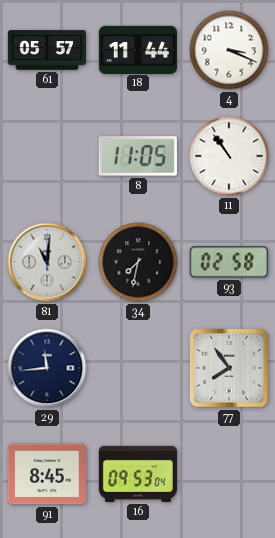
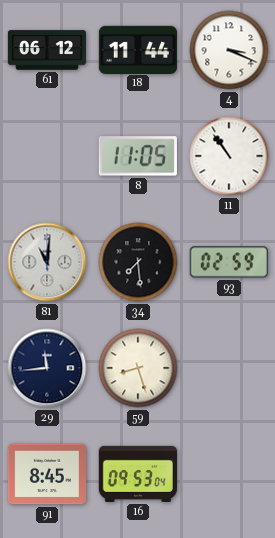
61: 05:57 -> 06:12
34: 7:32 -> 7:29
93: 02:58 -> 02:59
59: none -> 8:27
77: 7:54 -> none
